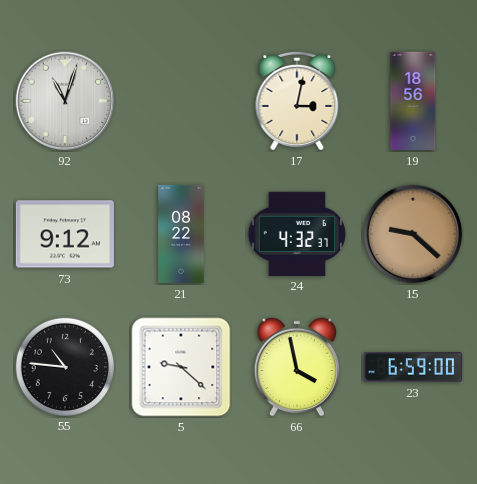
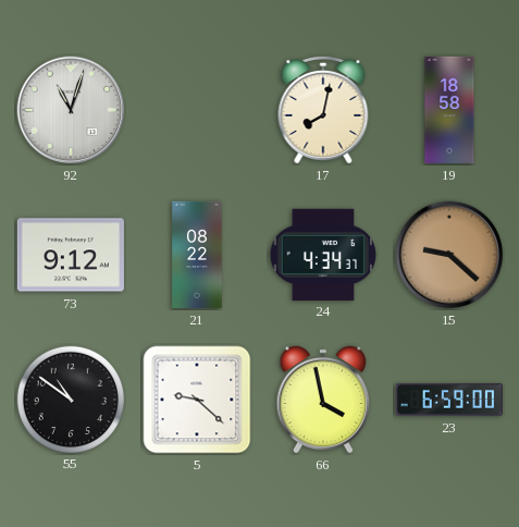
17: 3:02 -> 8:02
19: 18:56 -> 18:58
24: 4:32 -> 4:34
55: 10:46 -> 10:51
